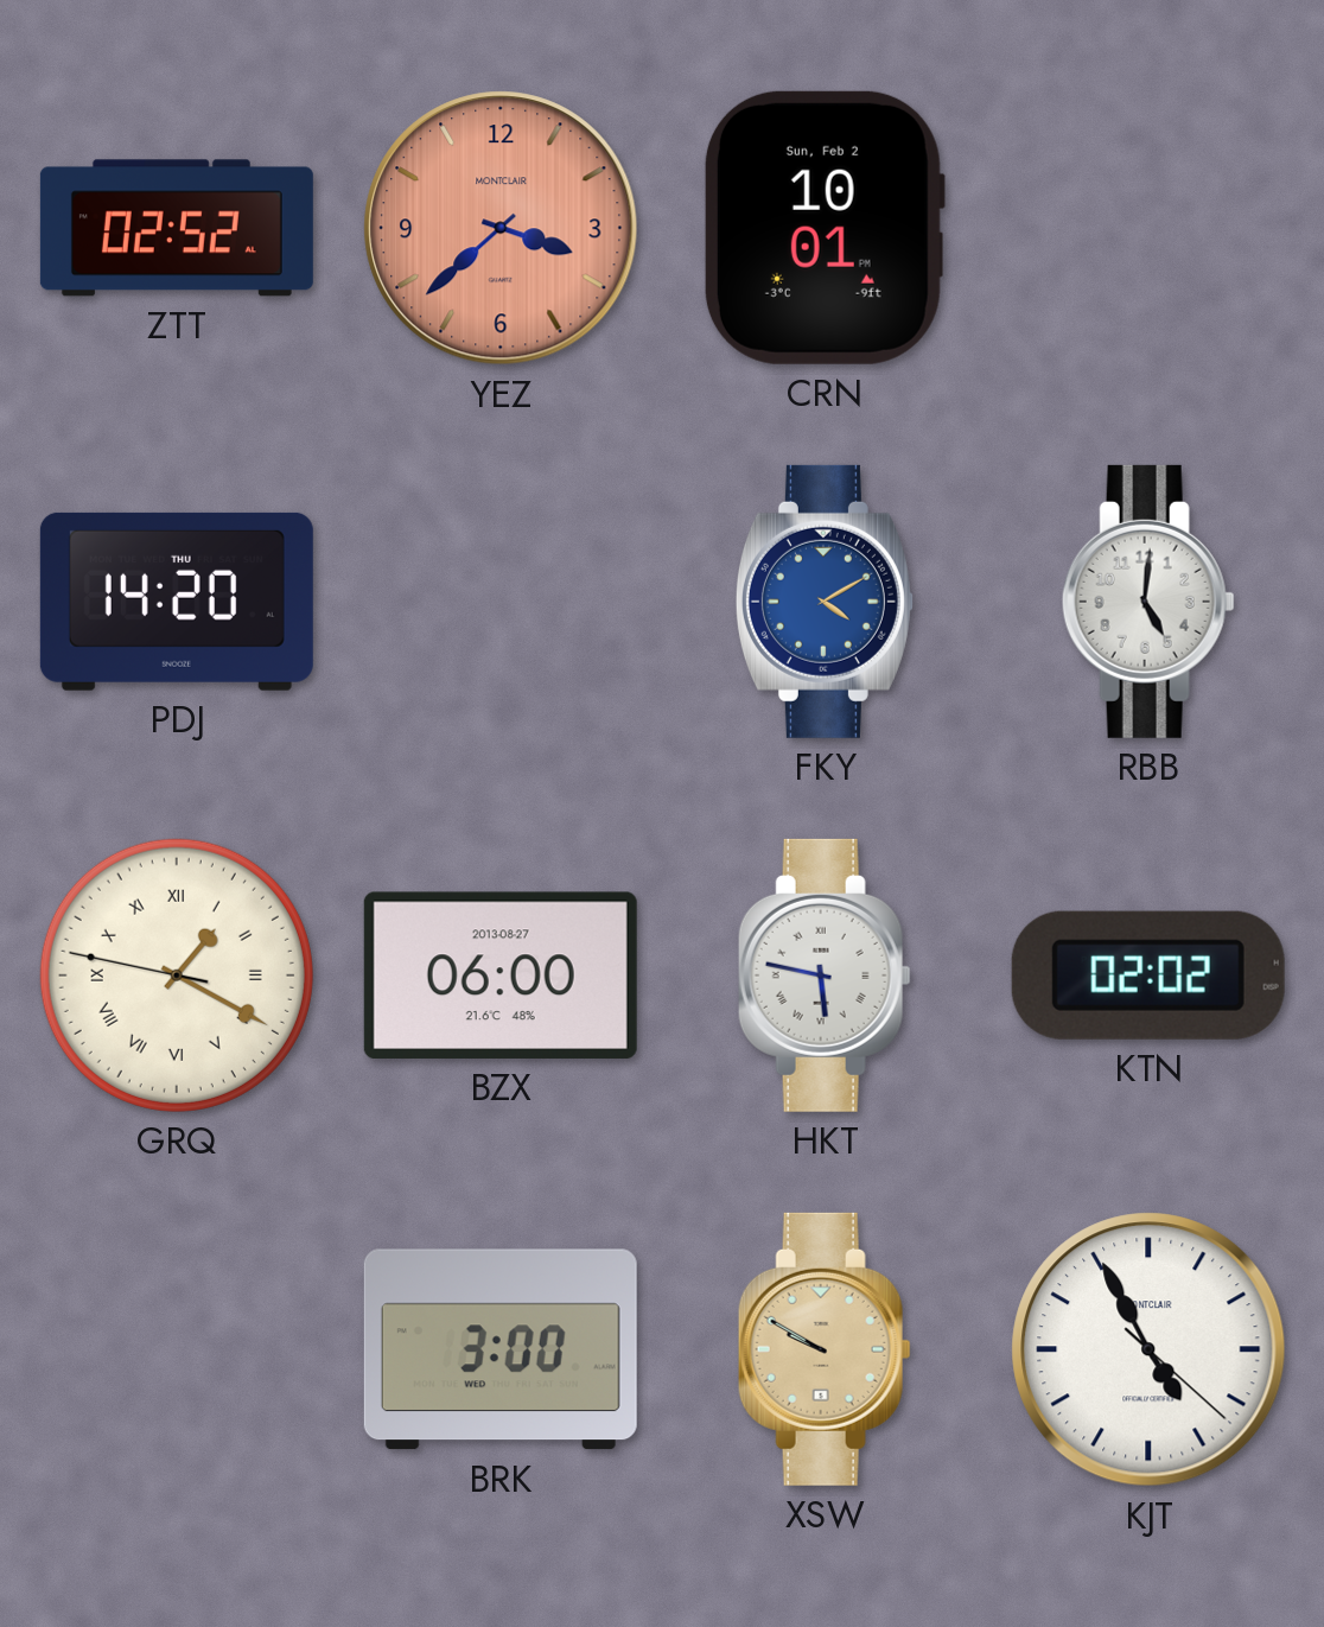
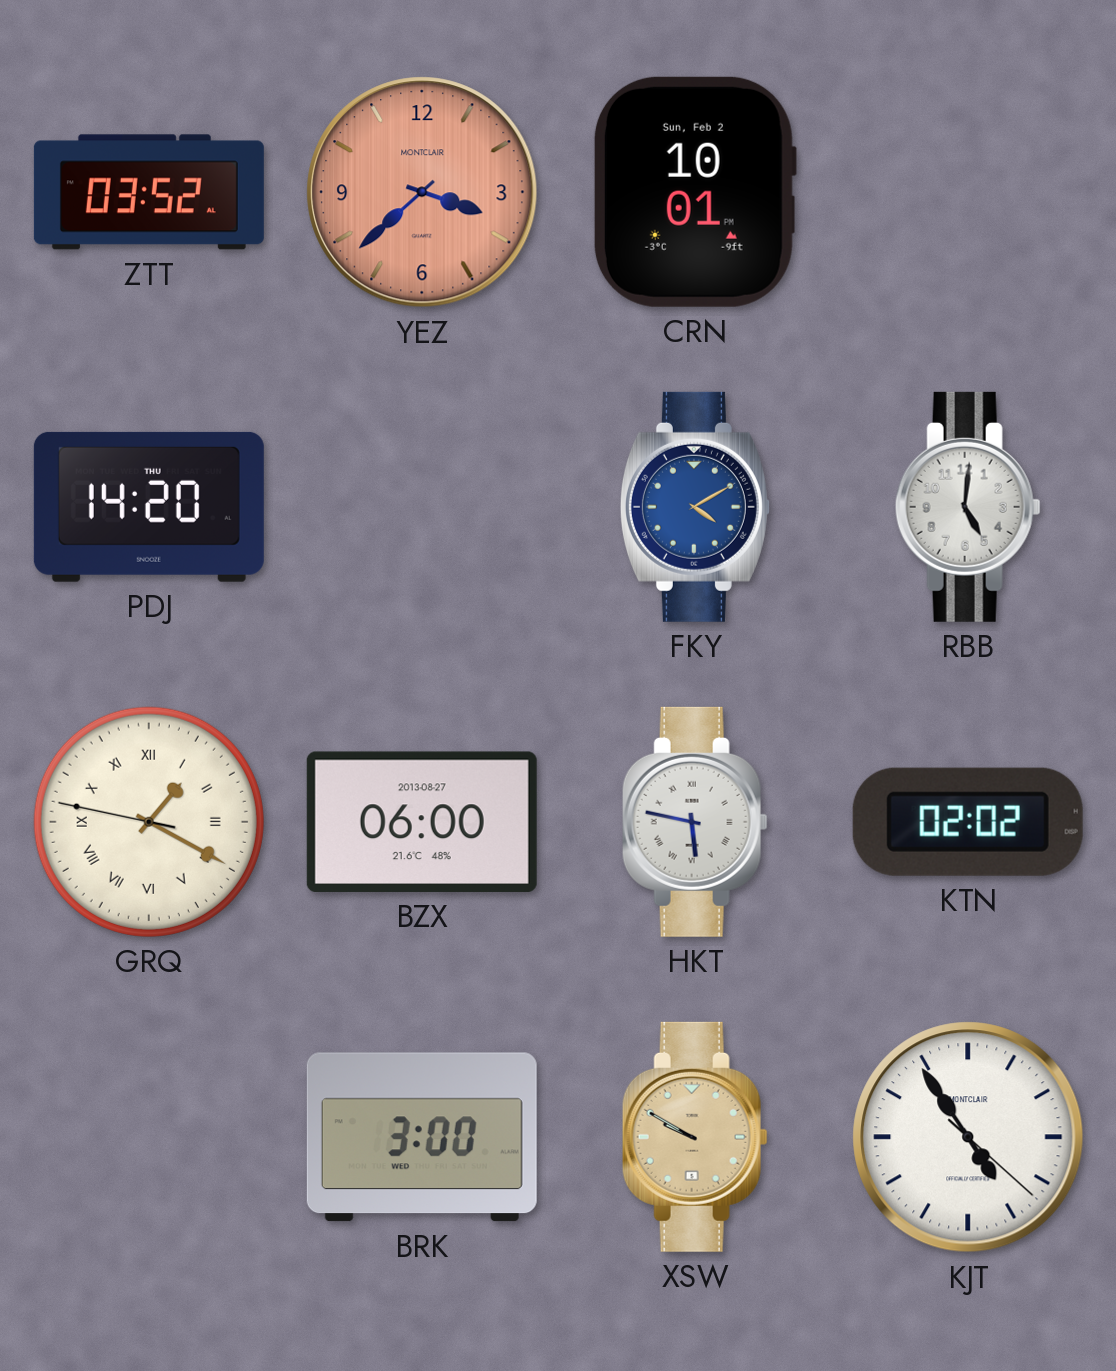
ZTT: 02:52 -> 03:52
KJT: 4:55 -> 4:54
